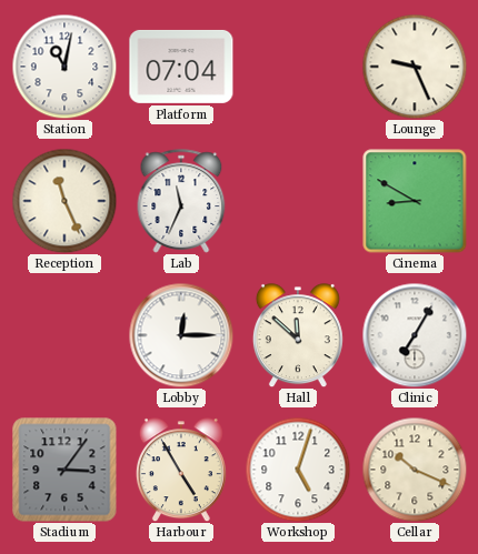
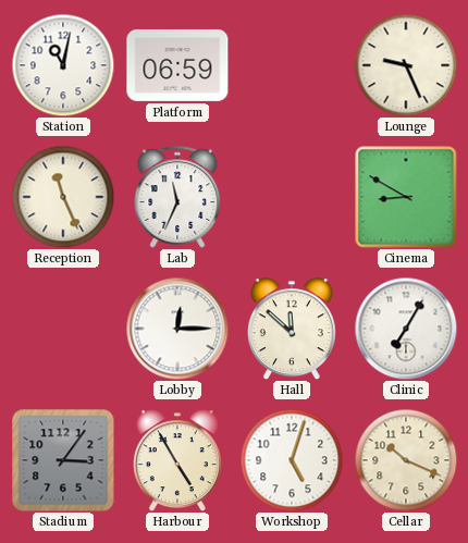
Platform: 07:04 -> 06:59
